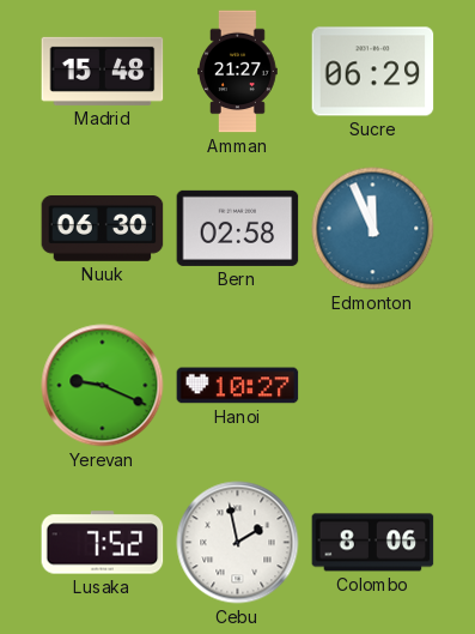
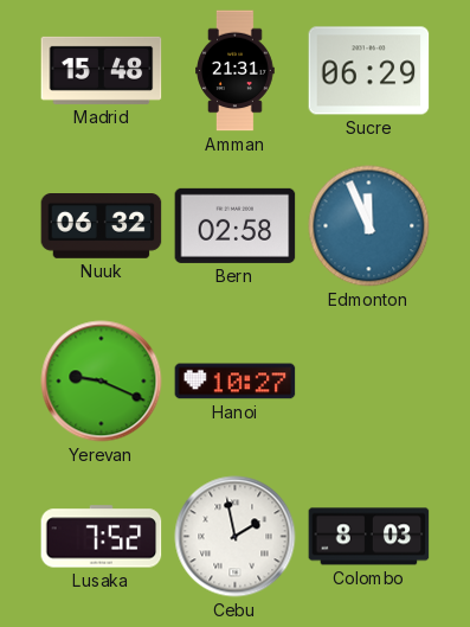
Amman: 21:27 -> 21:31
Nuuk: 06:30 -> 06:32
Colombo: 8:06 -> 8:03
